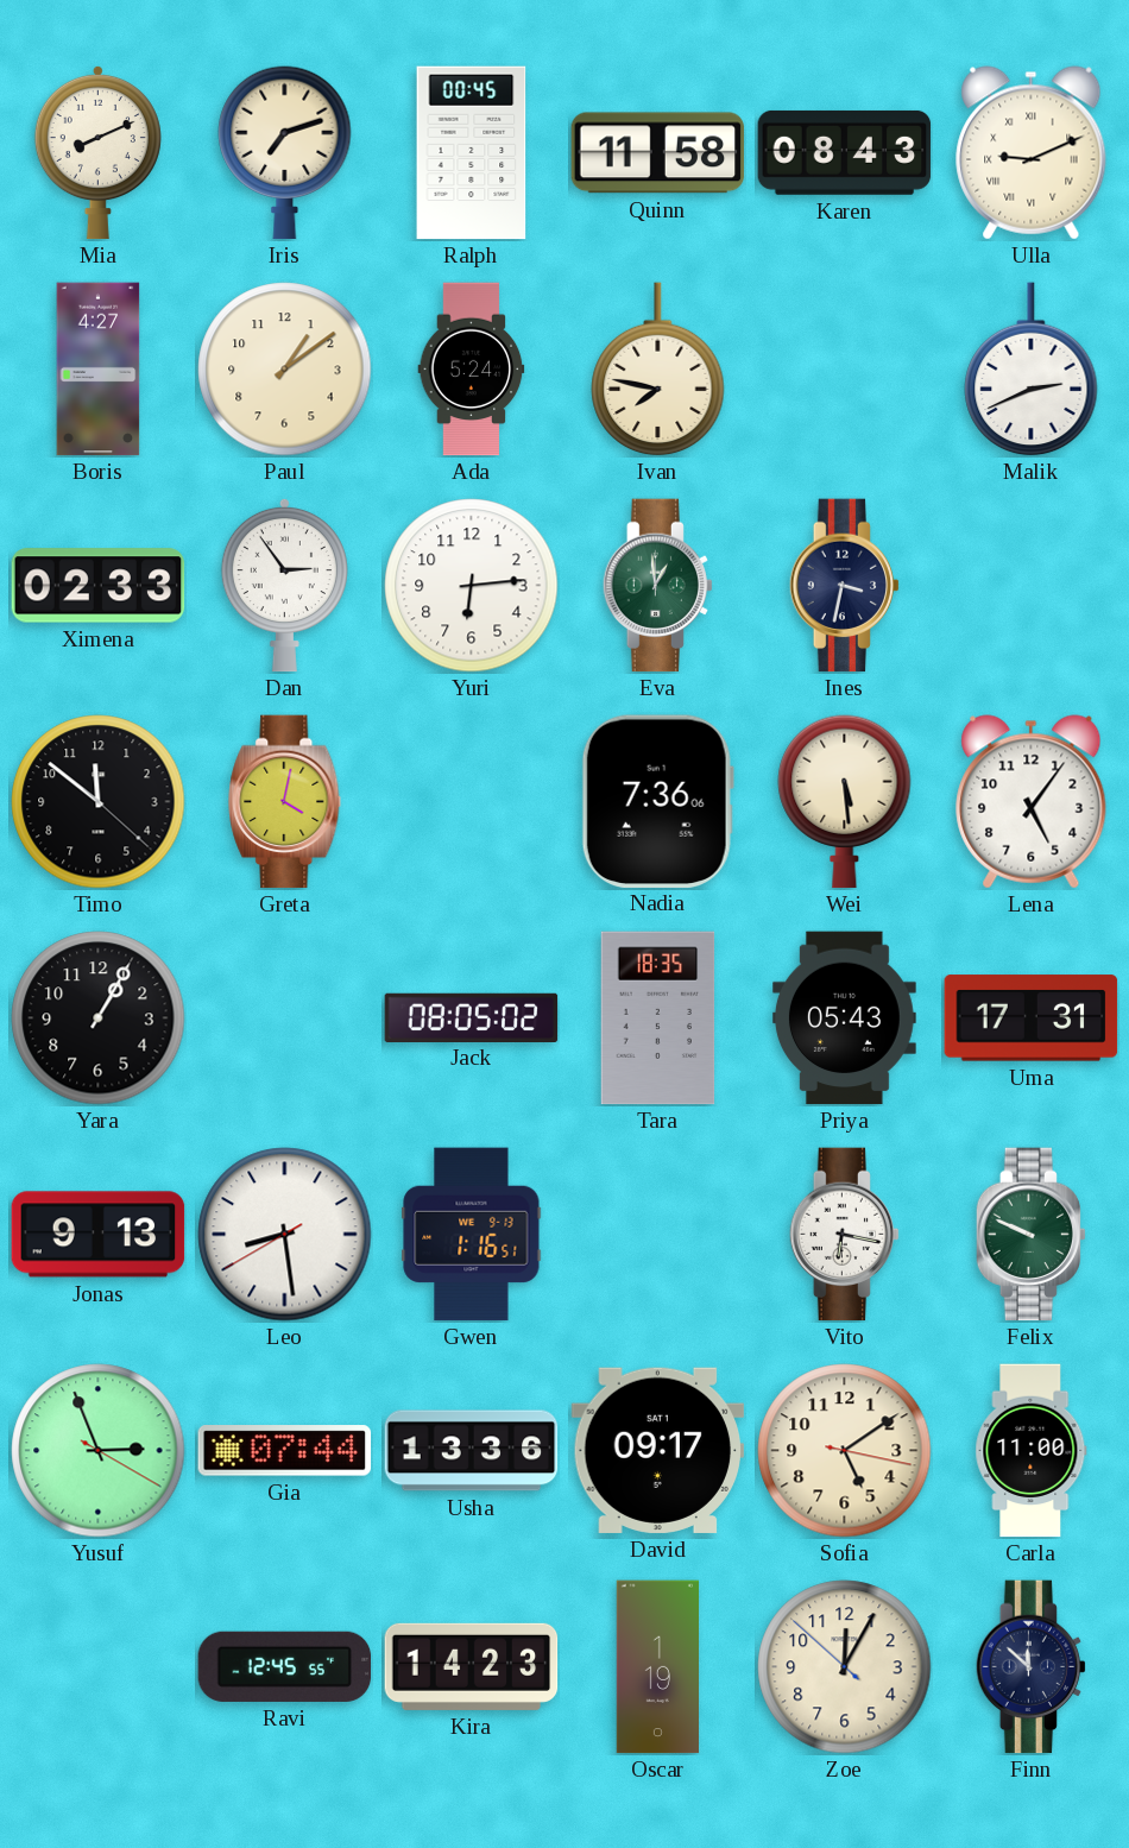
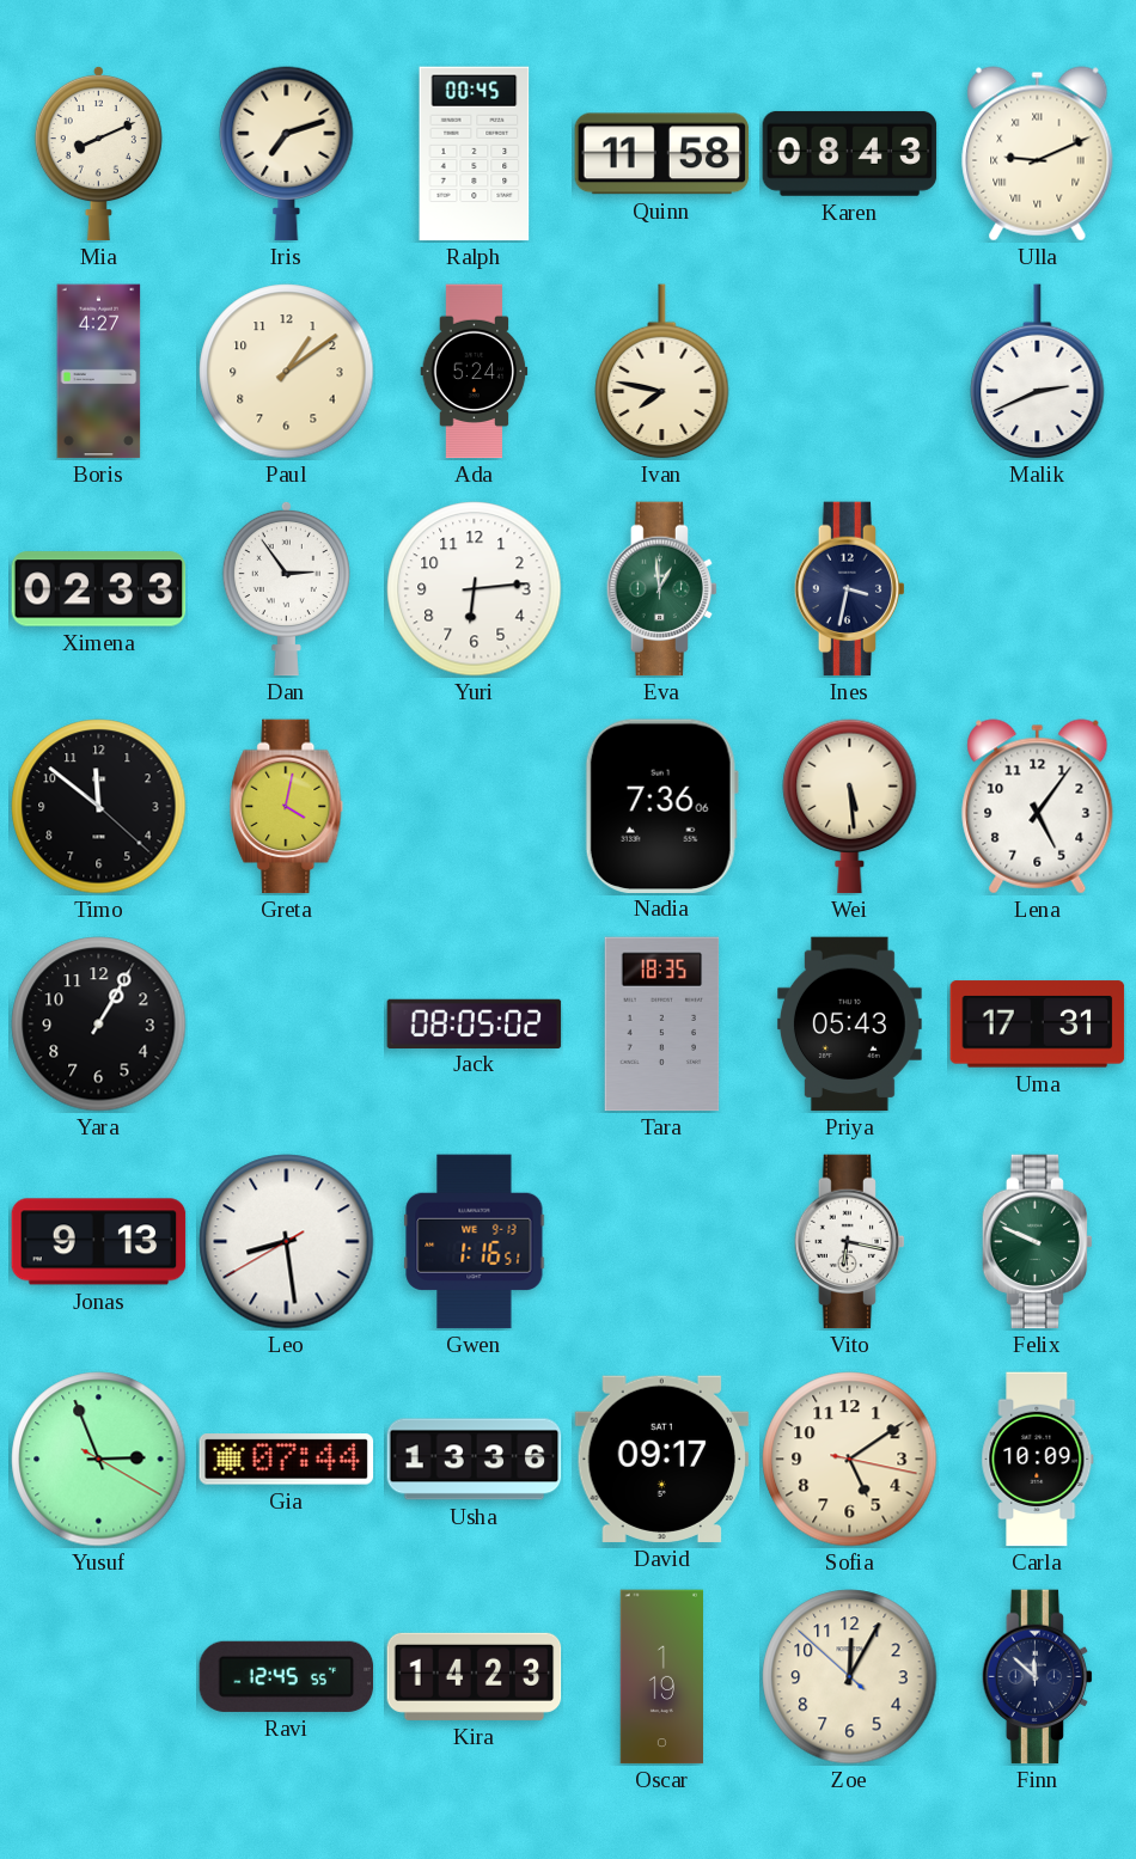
Carla: 11:00 -> 10:09
